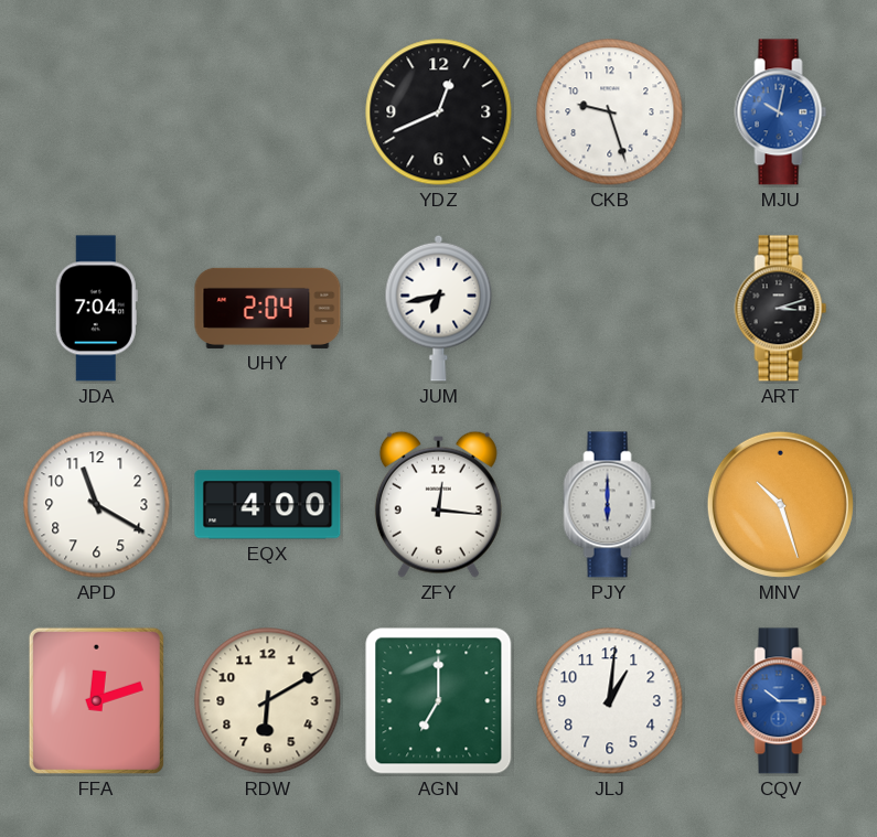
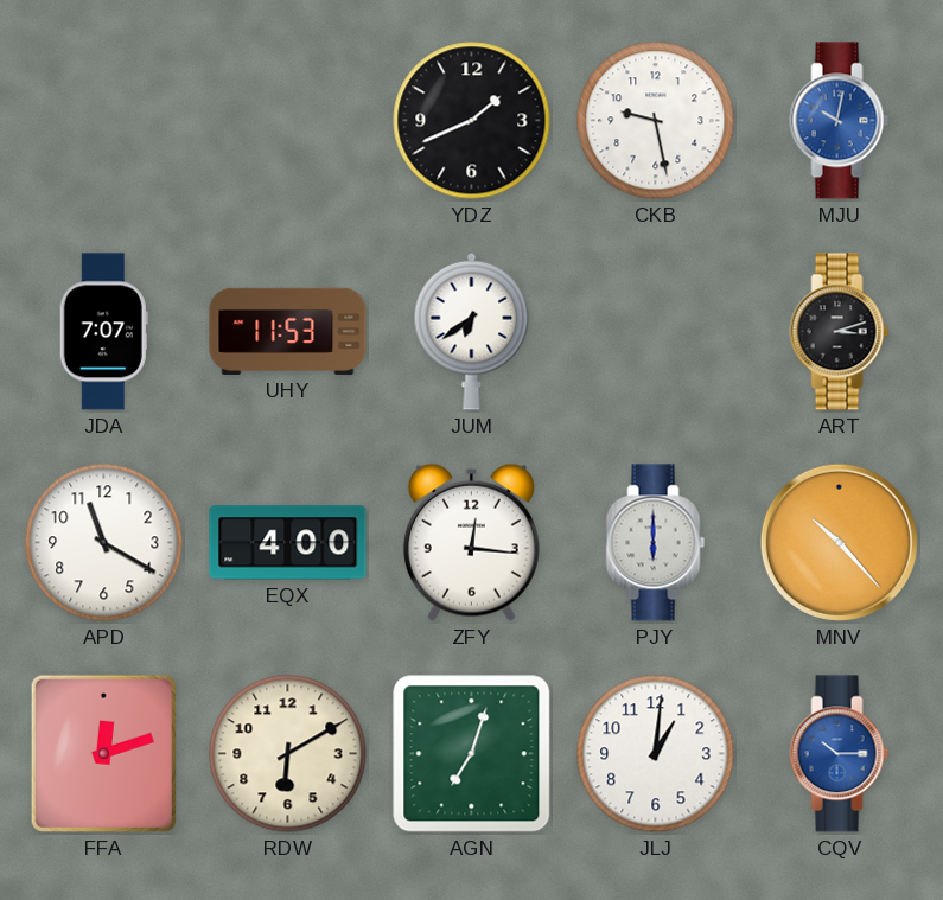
YDZ: 12:41 -> 1:41
CKB: 9:27 -> 9:28
JDA: 7:04 -> 7:07
UHY: 2:04 -> 11:53
JUM: 6:43 -> 6:39
MNV: 10:27 -> 10:23
AGN: 7:00 -> 7:03
